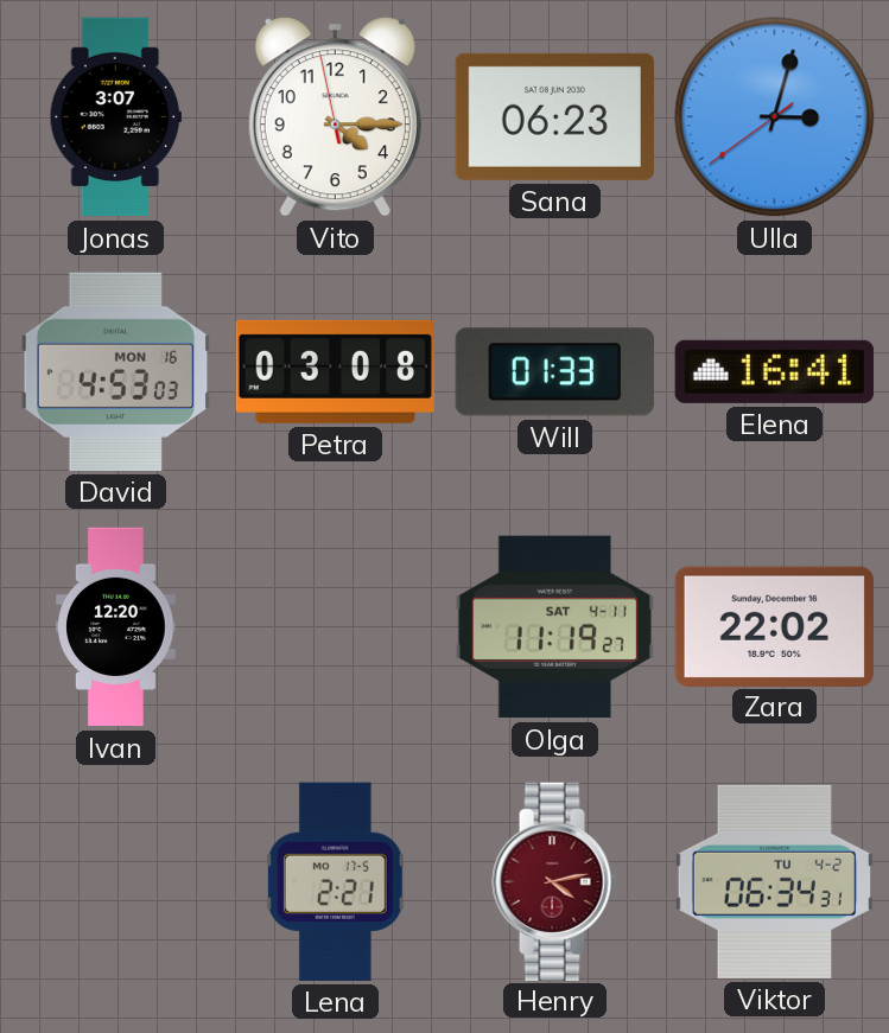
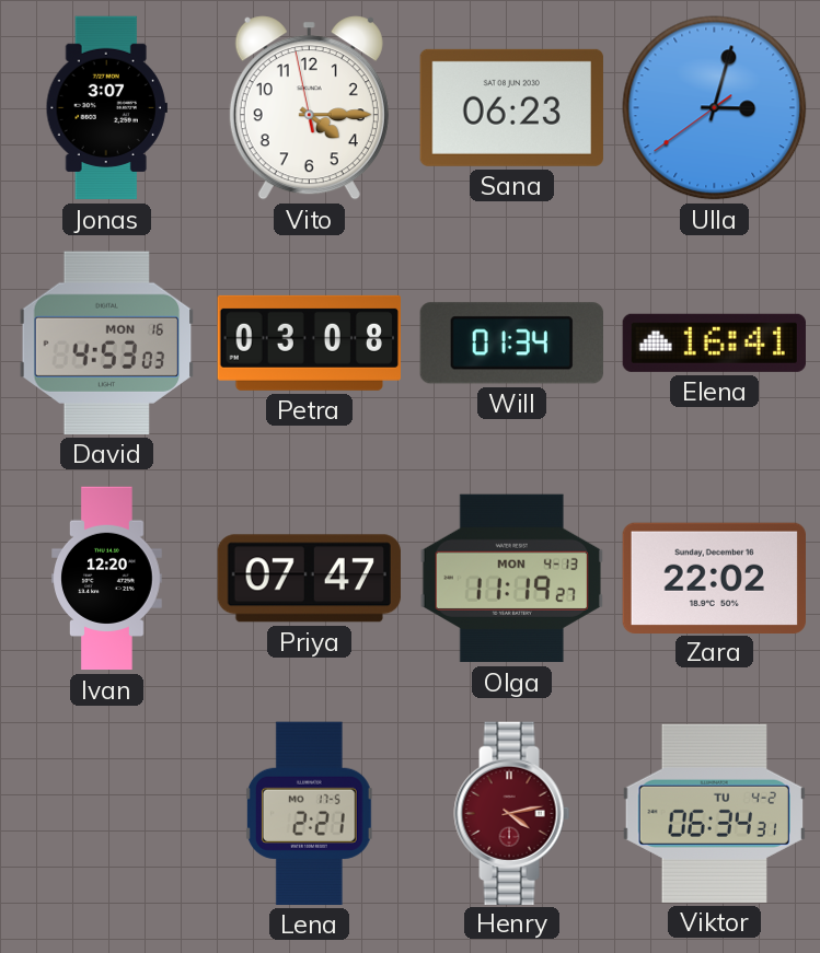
Will: 01:33 -> 01:34
Priya: none -> 07:47
Olga date: SAT 4-11 -> MON 4-13
